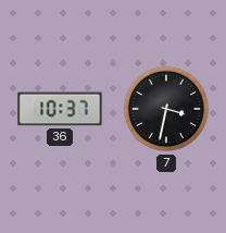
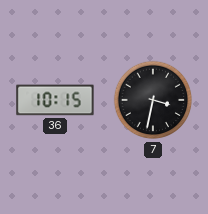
36: 10:37 -> 10:15
